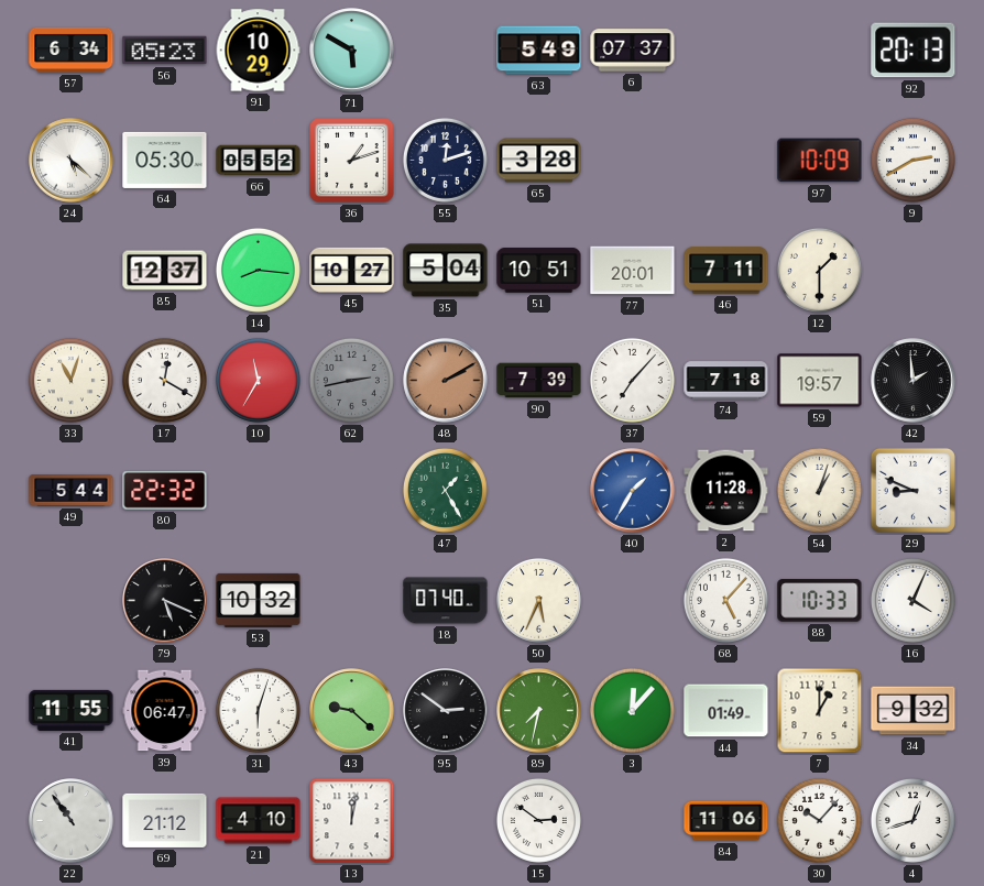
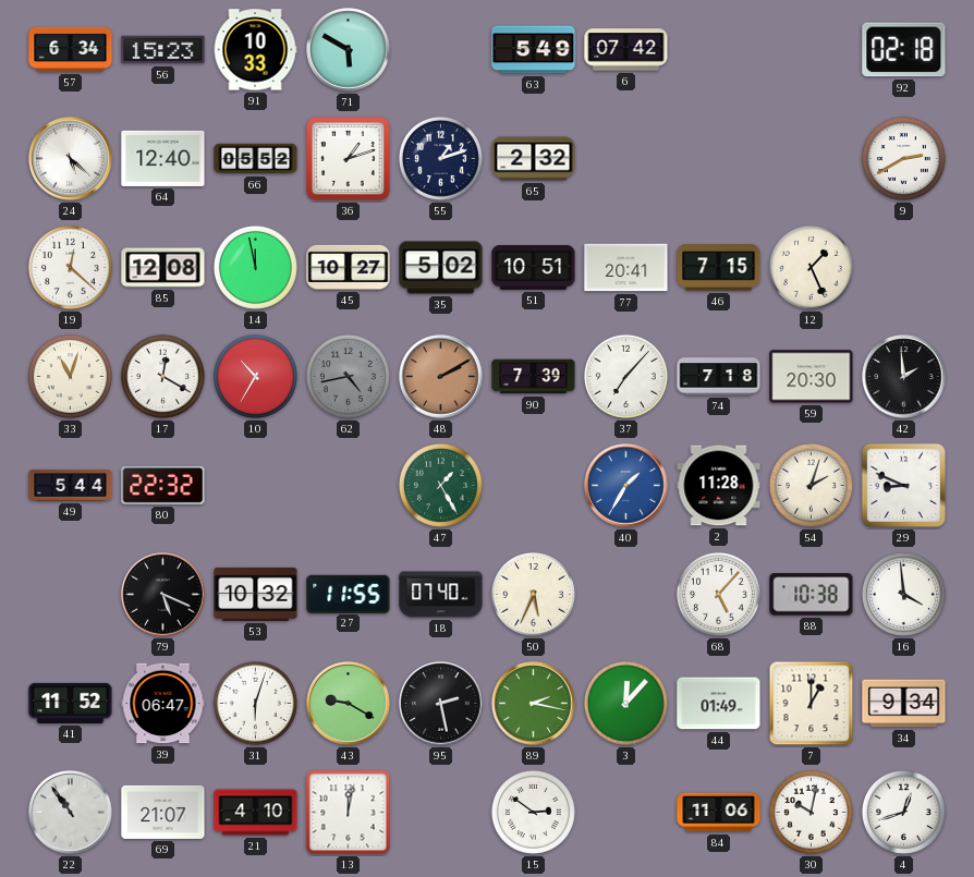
56: 05:23 -> 15:23
91: 10:29 -> 10:33
6: 07:37 -> 07:42
92: 20:13 -> 02:18
64: 05:30 -> 12:40
55: 12:12 -> 1:12
65: 3:28 -> 2:32
97: 10:09 -> none
19: none -> 12:22
85: 12:37 -> 12:08
14: 8:16 -> 11:58
35: 5:04 -> 5:02
77: 20:01 -> 20:41
46: 7:11 -> 7:15
12: 1:30 -> 1:26
10: 11:35 -> 10:35
62: 2:43 -> 4:43
59: 19:57 -> 20:30
54: 1:03 -> 2:03
27: none -> 11:55
88: 10:33 -> 10:38
16: 4:04 -> 3:59
41: 11:55 -> 11:52
43: 9:22 -> 9:20
95: 2:51 -> 2:28
89: 7:32 -> 2:17
34: 9:32 -> 9:34
69: 21:12 -> 21:07
30: 10:07 -> 10:02
